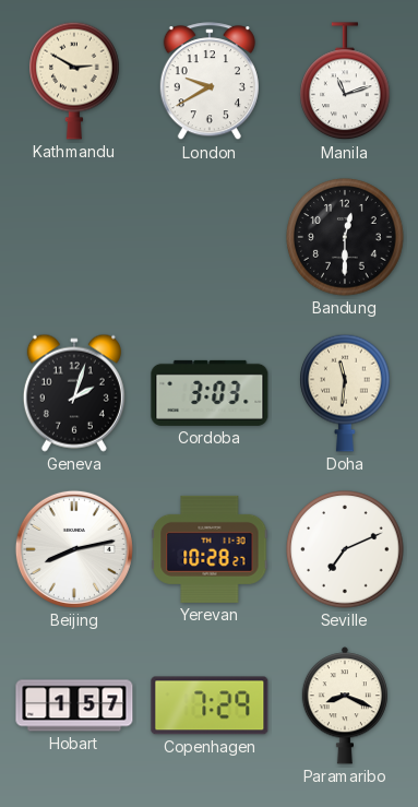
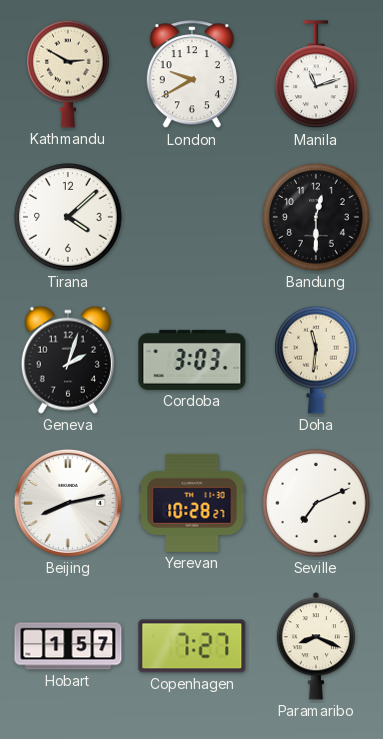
Tirana: none -> 4:08
Copenhagen: 7:29 -> 7:27
